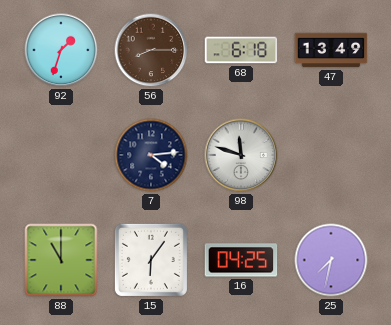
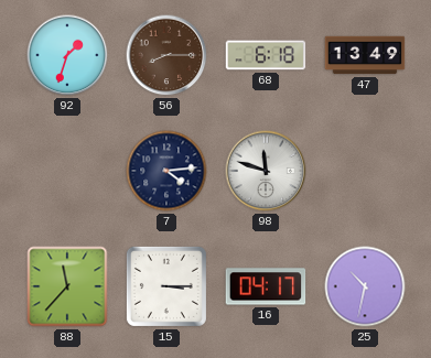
88: 11:00 -> 11:37
15: 6:06 -> 3:15
16: 04:25 -> 04:17
25: 7:32 -> 10:32
